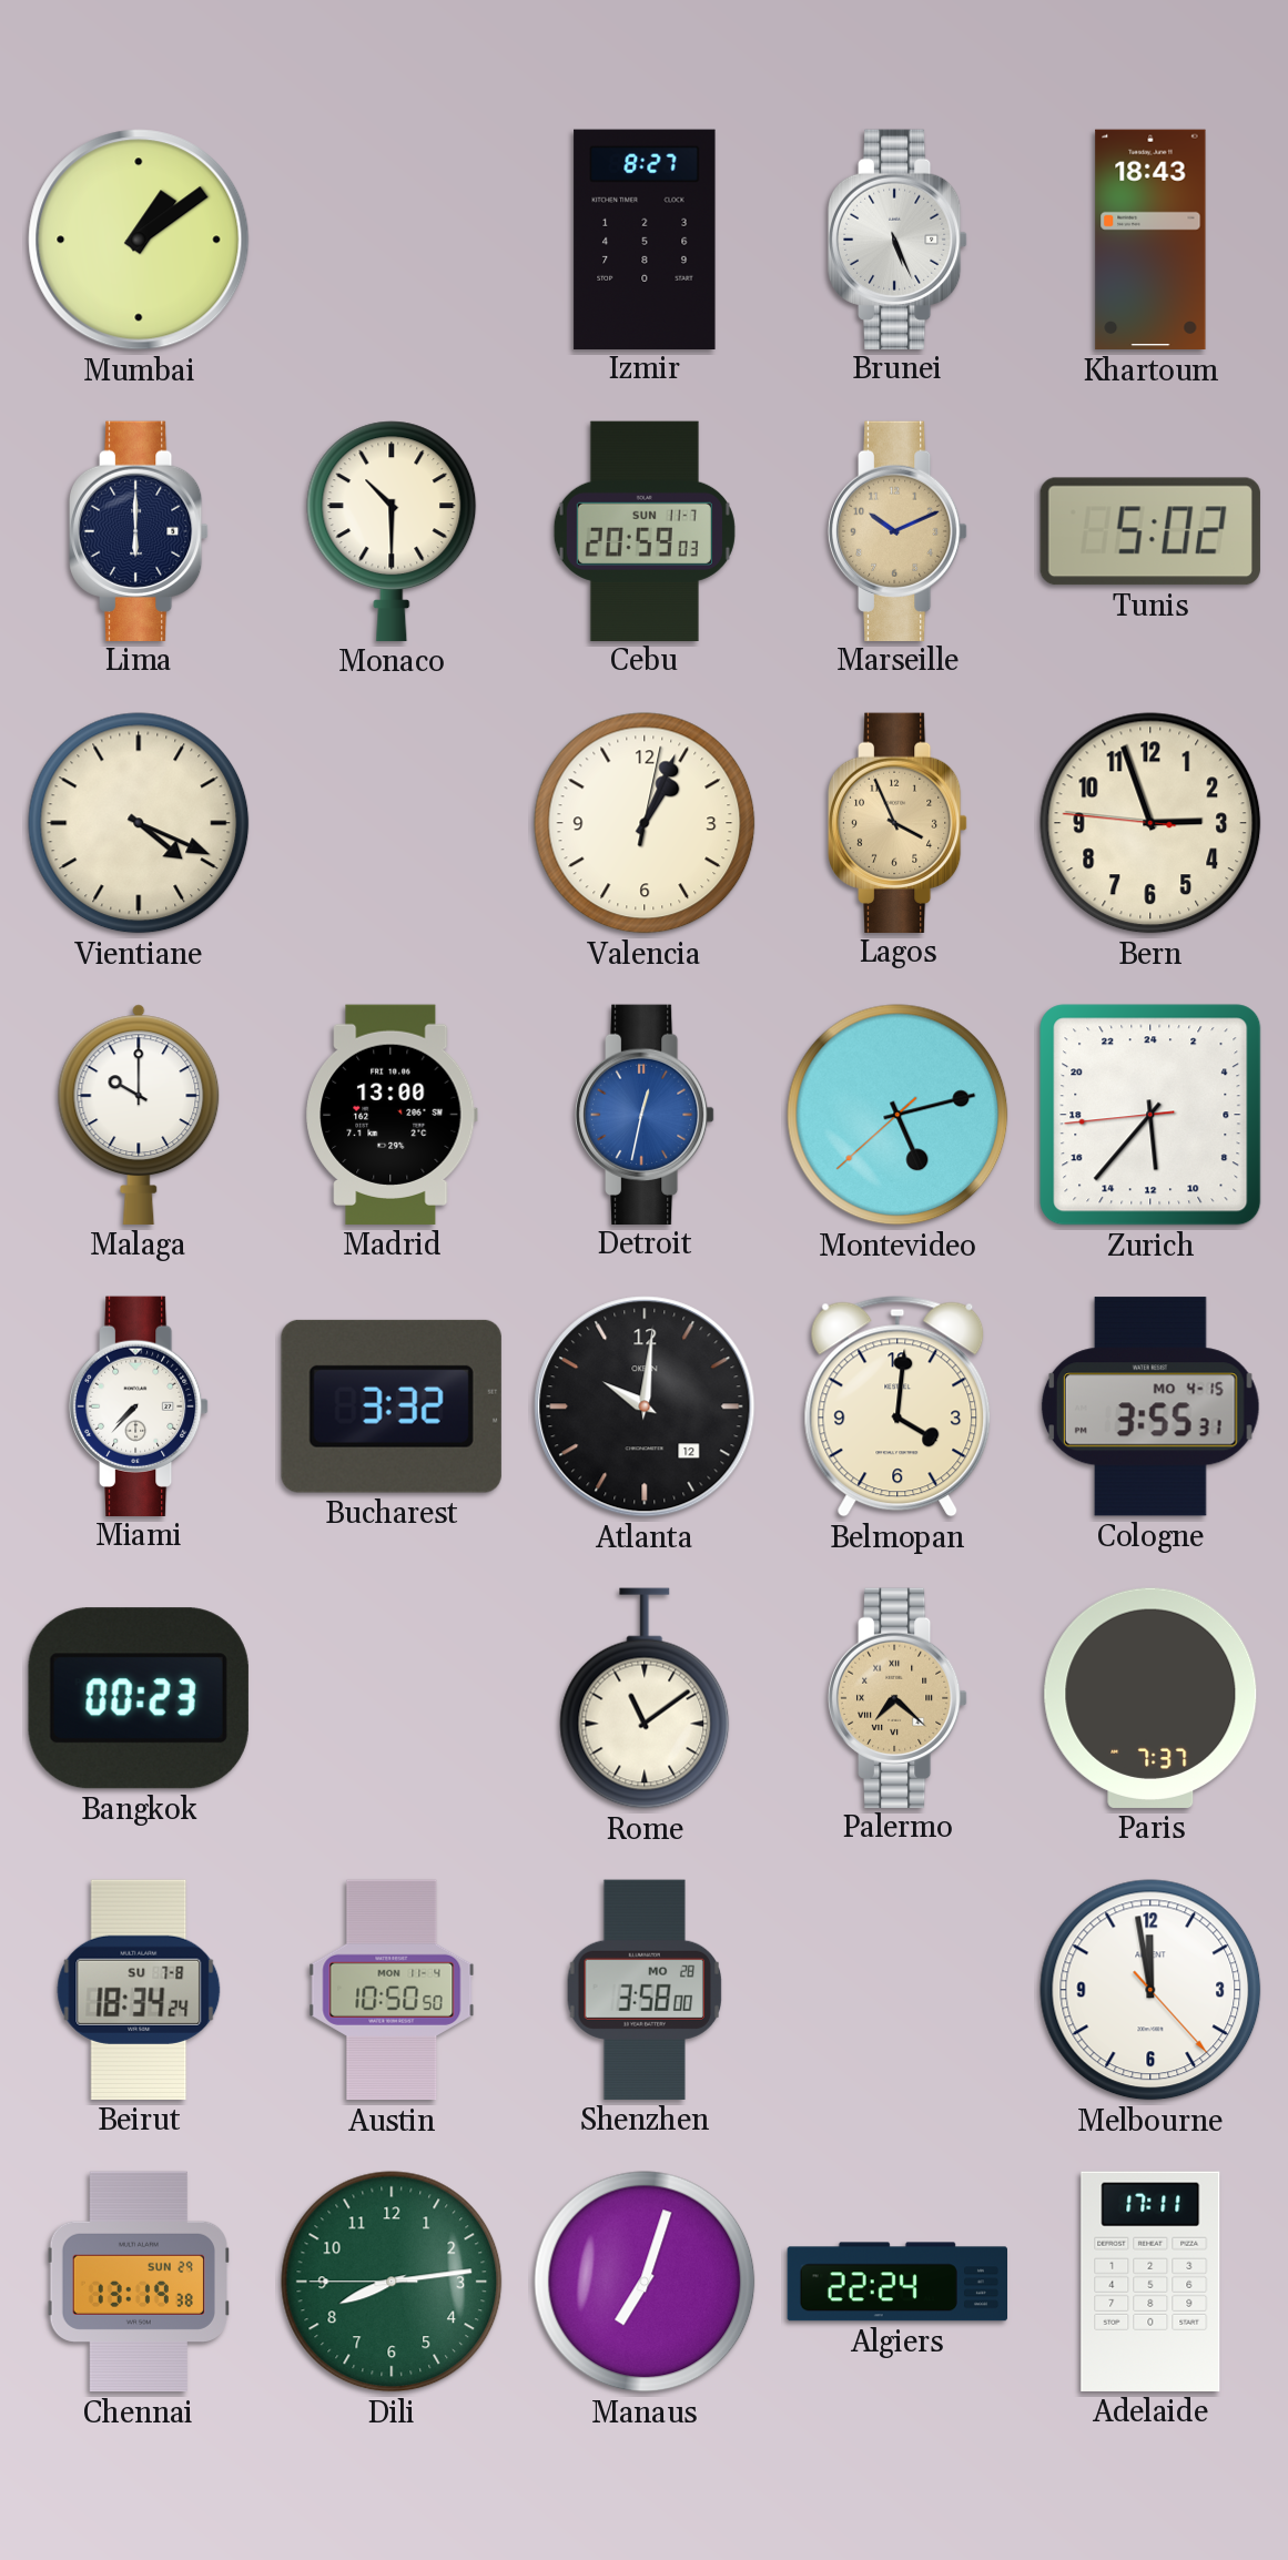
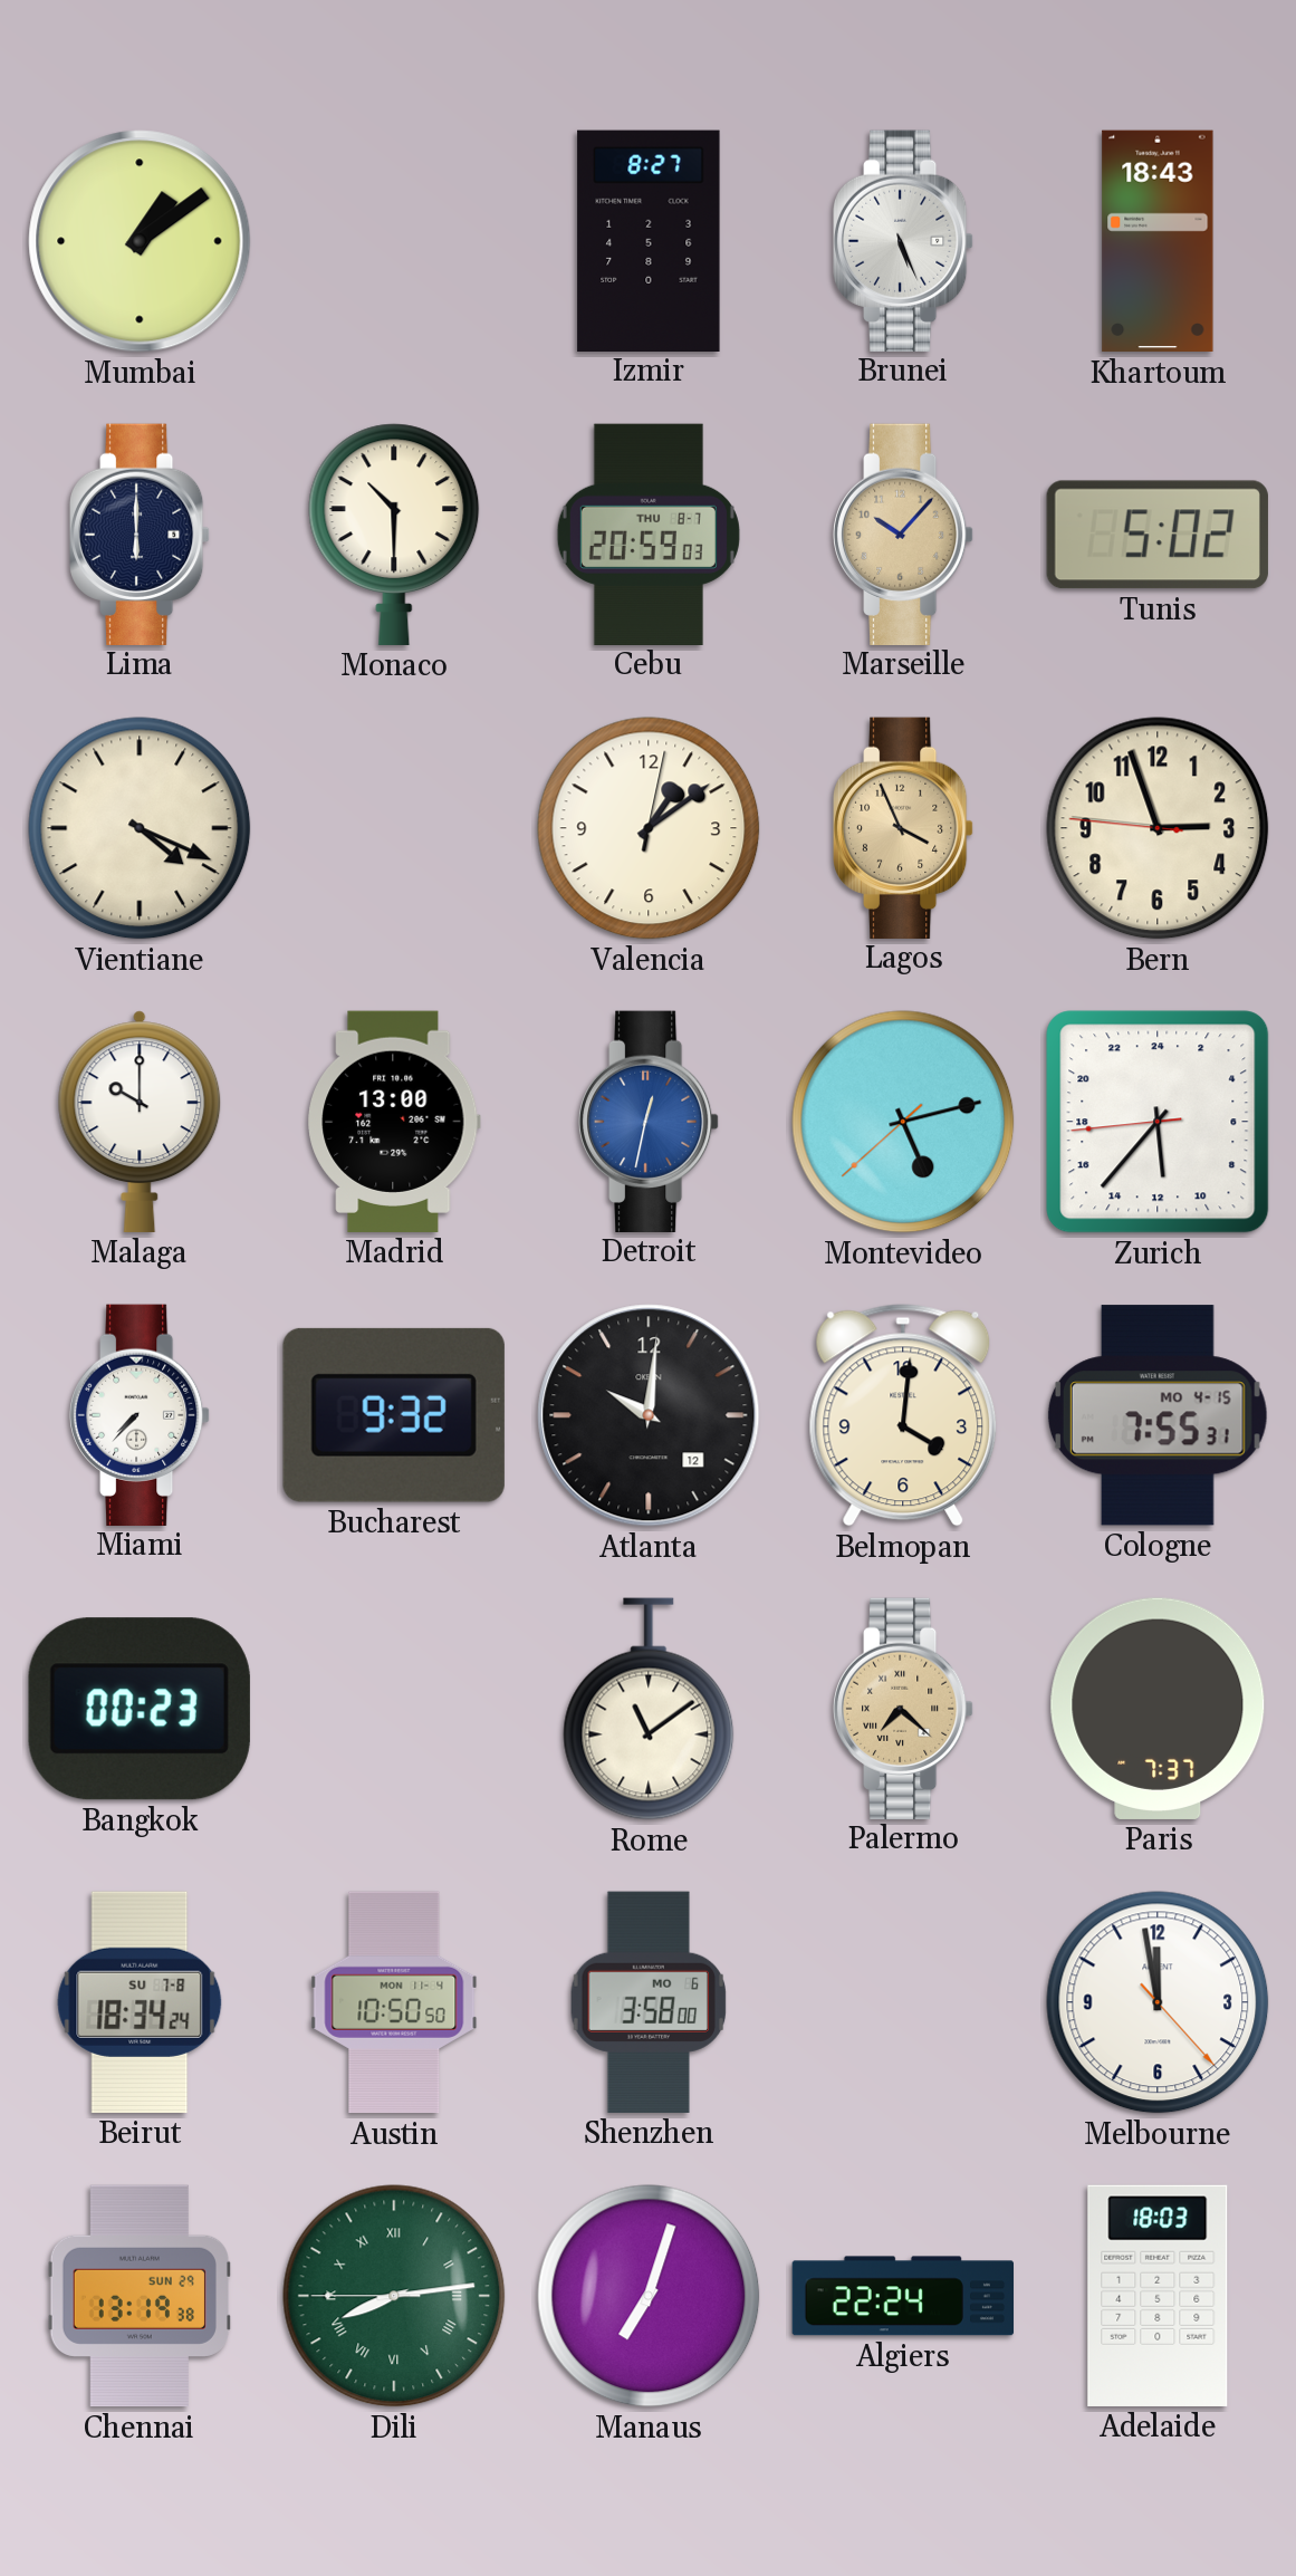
Cebu date: SUN 11-7 -> THU 8-7
Marseille: 10:11 -> 10:07
Valencia: 1:04 -> 1:09
Bucharest: 3:32 -> 9:32
Cologne: 3:55 -> 7:55
Shenzhen date: MO 28 -> MO 6
Dili numerals: Arabic -> Roman
Adelaide: 17:11 -> 18:03
